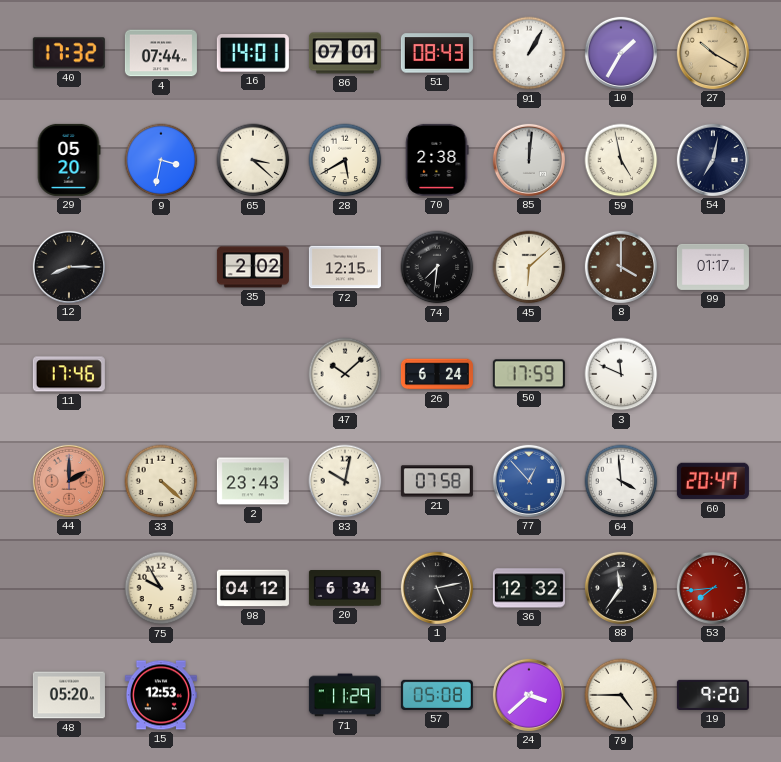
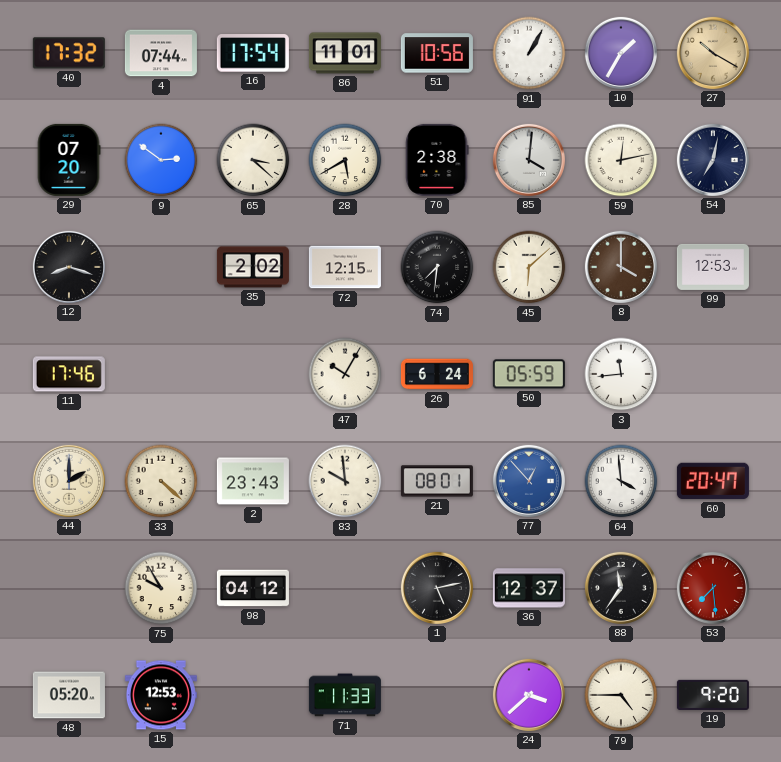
16: 14:01 -> 17:54
86: 07:01 -> 11:01
51: 08:43 -> 10:56
29: 05:20 -> 07:20
9: 3:32 -> 2:51
85: 12:01 -> 4:01
59: 4:58 -> 12:13
12: 8:15 -> 8:18
99: 01:17 -> 12:53
47: 10:08 -> 10:05
50: 17:59 -> 05:59
3: 11:49 -> 11:44
44 dial: salmon -> cream
83: 10:02 -> 9:59
21: 07:58 -> 08:01
20: 6:34 -> none
36: 12:32 -> 12:37
53: 7:44 -> 7:29
71: 11:29 -> 11:33
57: 05:08 -> none
